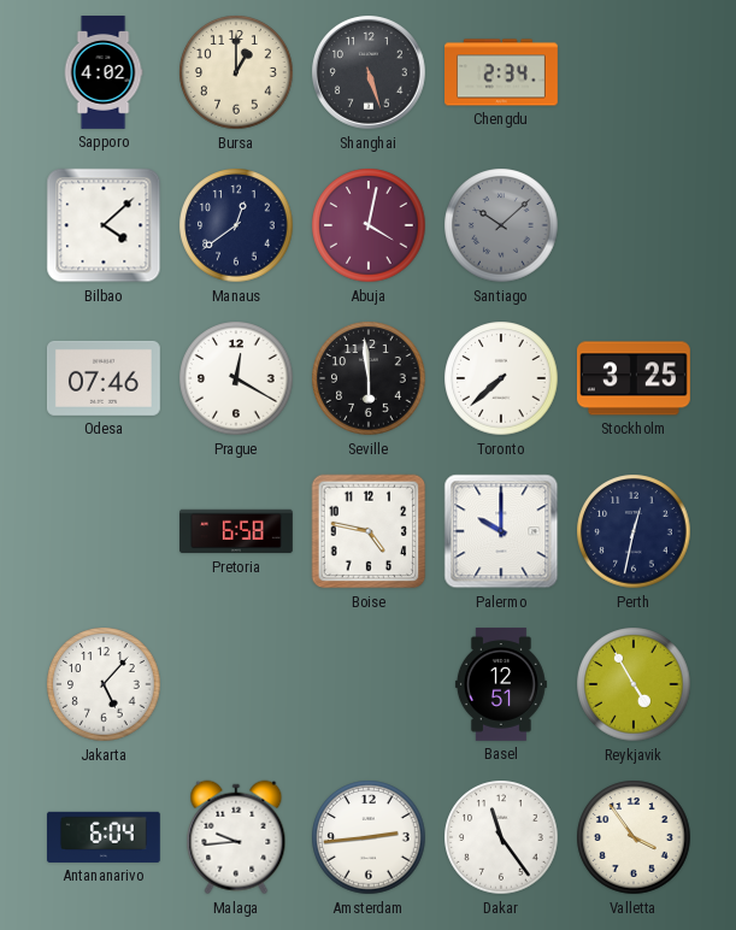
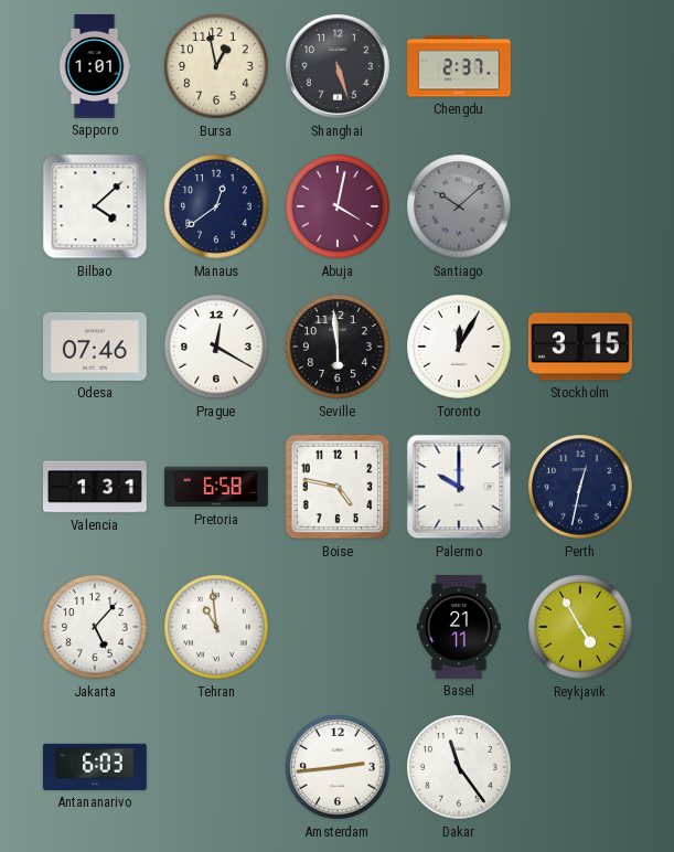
Sapporo: 4:02 -> 1:01
Bursa: 1:00 -> 12:58
Chengdu: 2:34 -> 2:37
Toronto: 7:38 -> 12:05
Stockholm: 3:25 -> 3:15
Valencia: none -> 1:31
Tehran: none -> 10:59
Basel: 12:51 -> 21:11
Antananarivo: 6:04 -> 6:03
Malaga: 9:44 -> none
Valletta: 3:54 -> none
